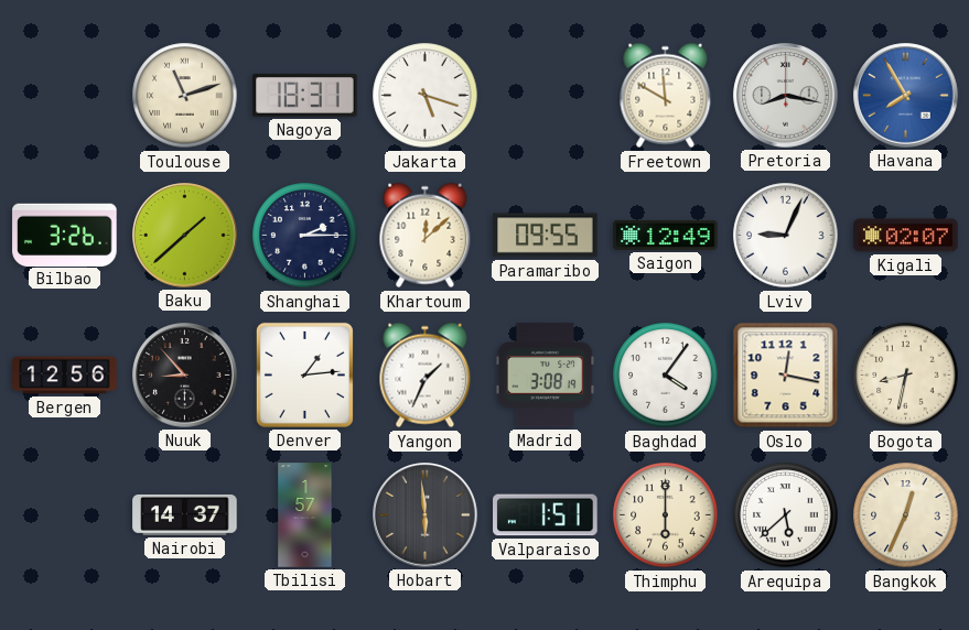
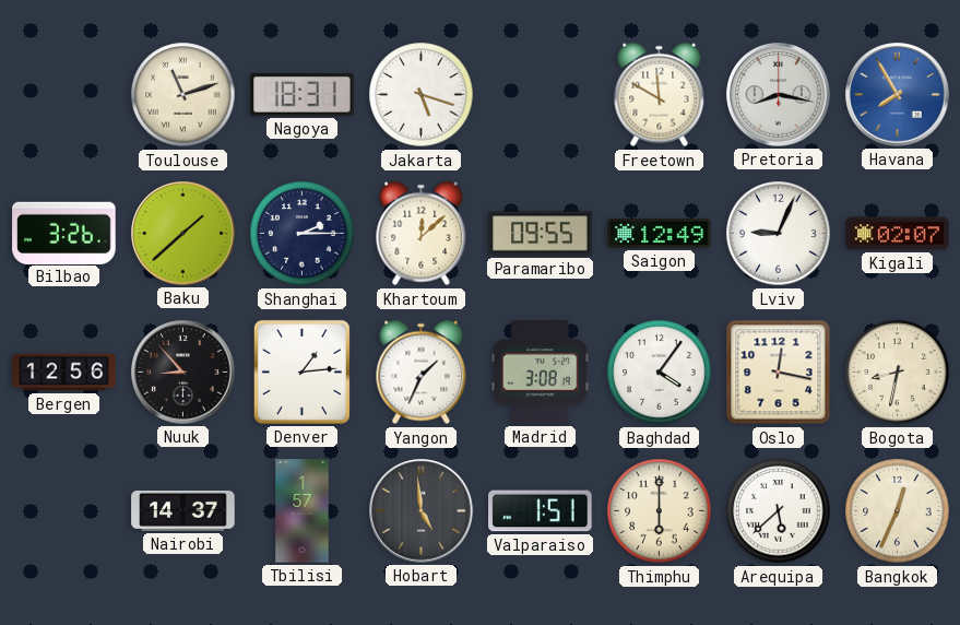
Hobart: 5:59 -> 4:59
